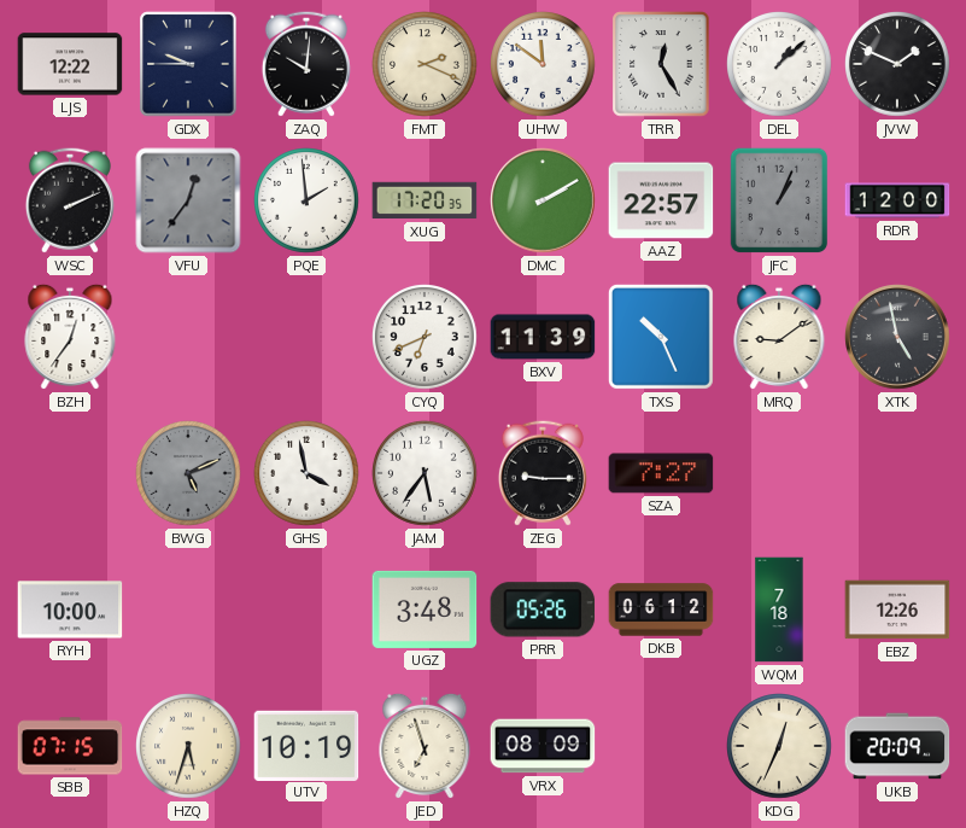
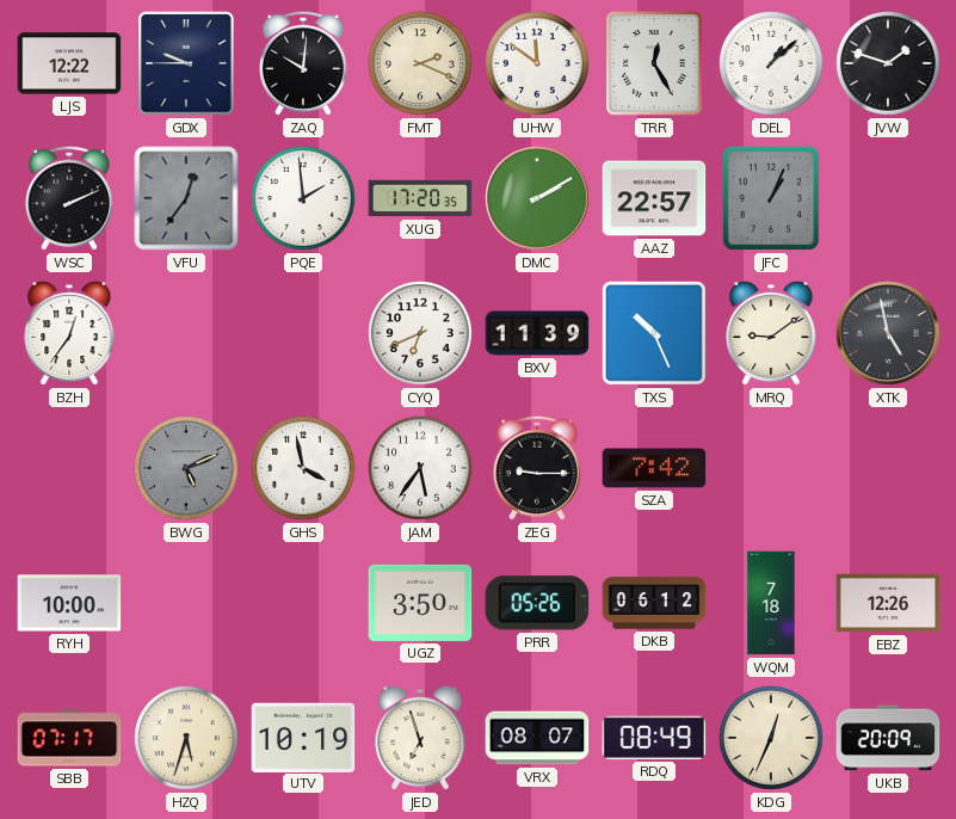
JVW: 1:49 -> 1:48
RDR: 12:00 -> none
SZA: 7:27 -> 7:42
UGZ: 3:48 -> 3:50
SBB: 07:15 -> 07:17
VRX: 08:09 -> 08:07
RDQ: none -> 08:49
